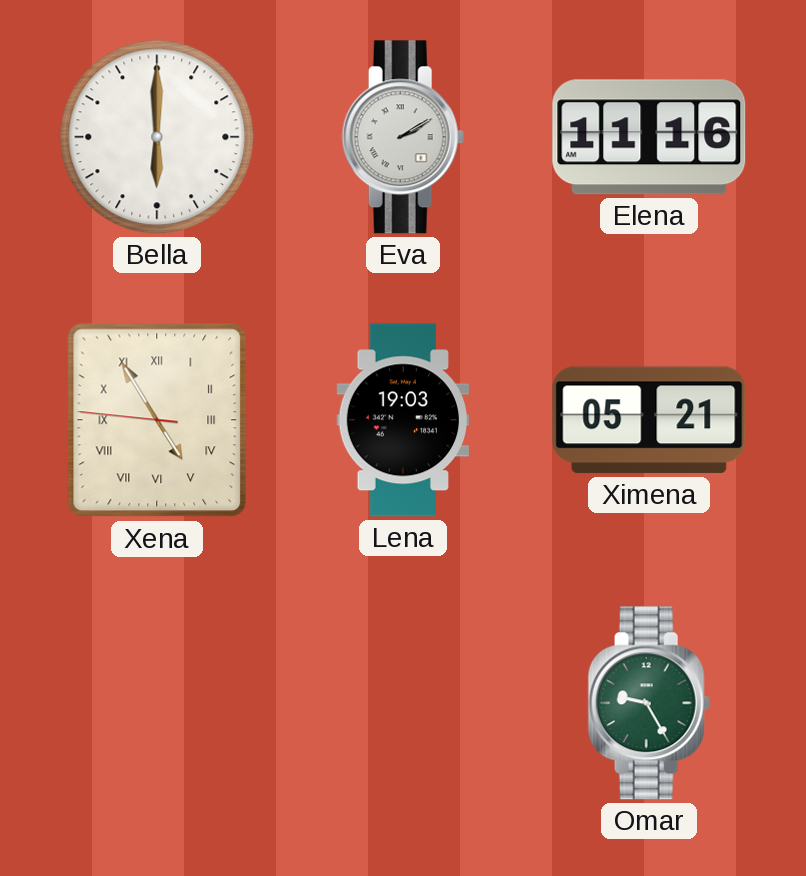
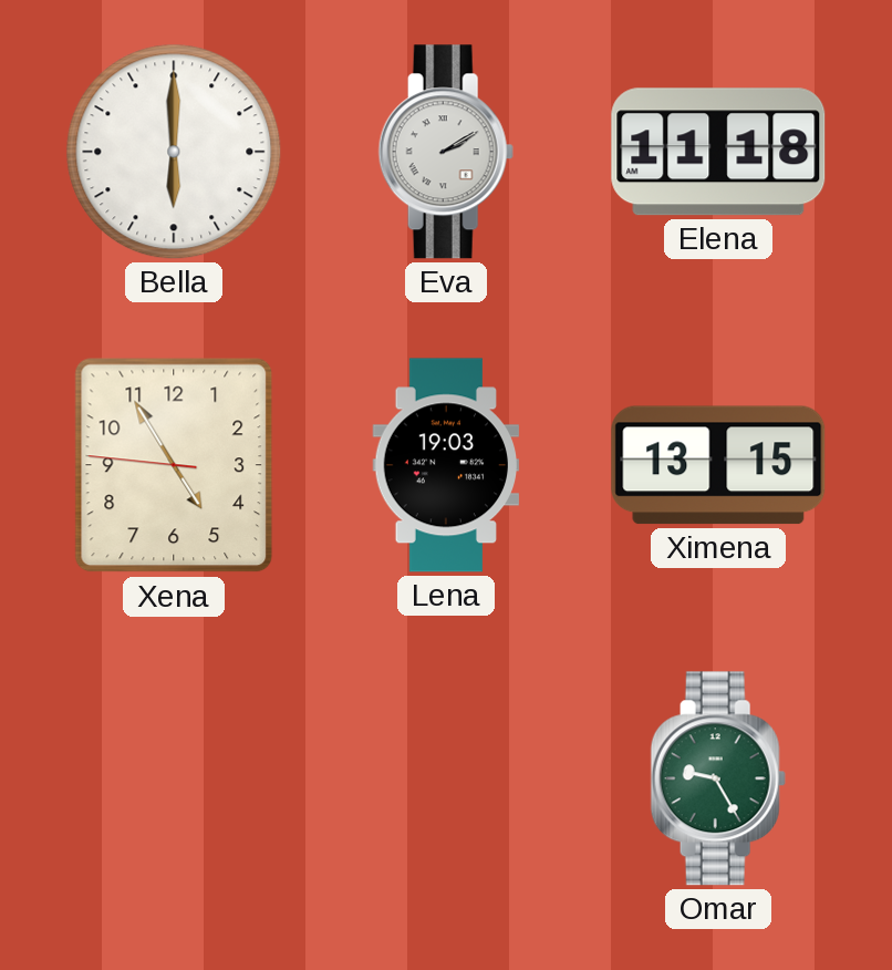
Elena: 11:16 -> 11:18
Xena numerals: Roman -> Arabic
Ximena: 05:21 -> 13:15
